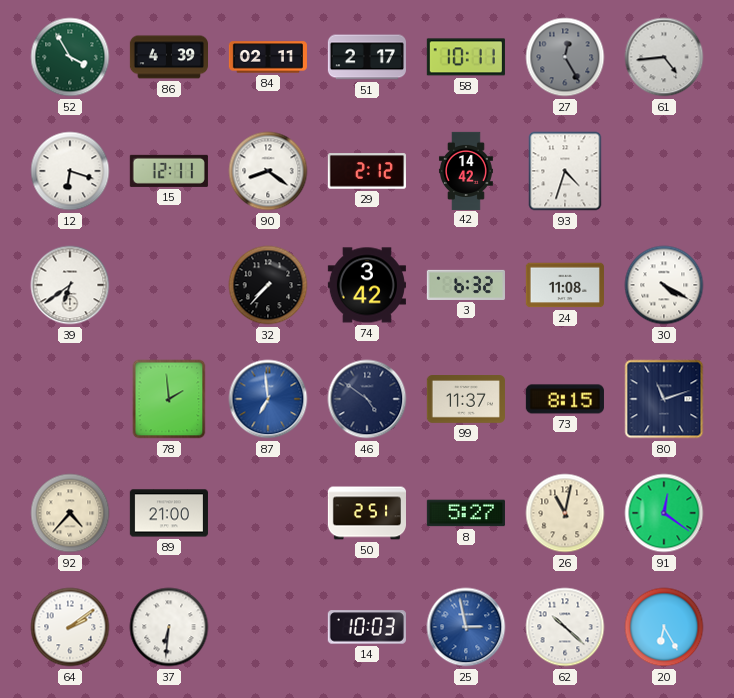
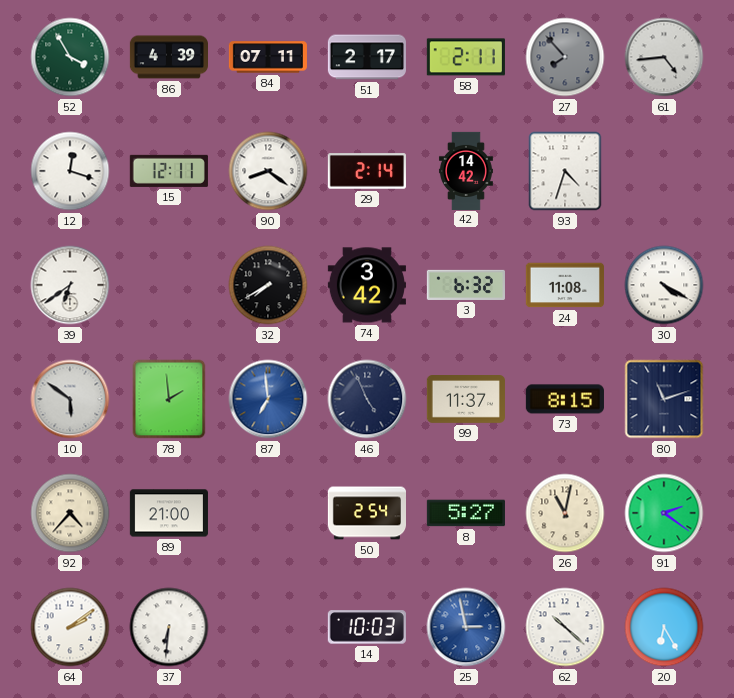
84: 02:11 -> 07:11
58: 10:11 -> 2:11
27: 12:25 -> 7:53
12: 6:18 -> 12:18
29: 2:12 -> 2:14
32: 7:37 -> 7:40
10: none -> 5:51
46: 4:51 -> 4:56
50: 2:51 -> 2:54
91: 12:21 -> 2:21
